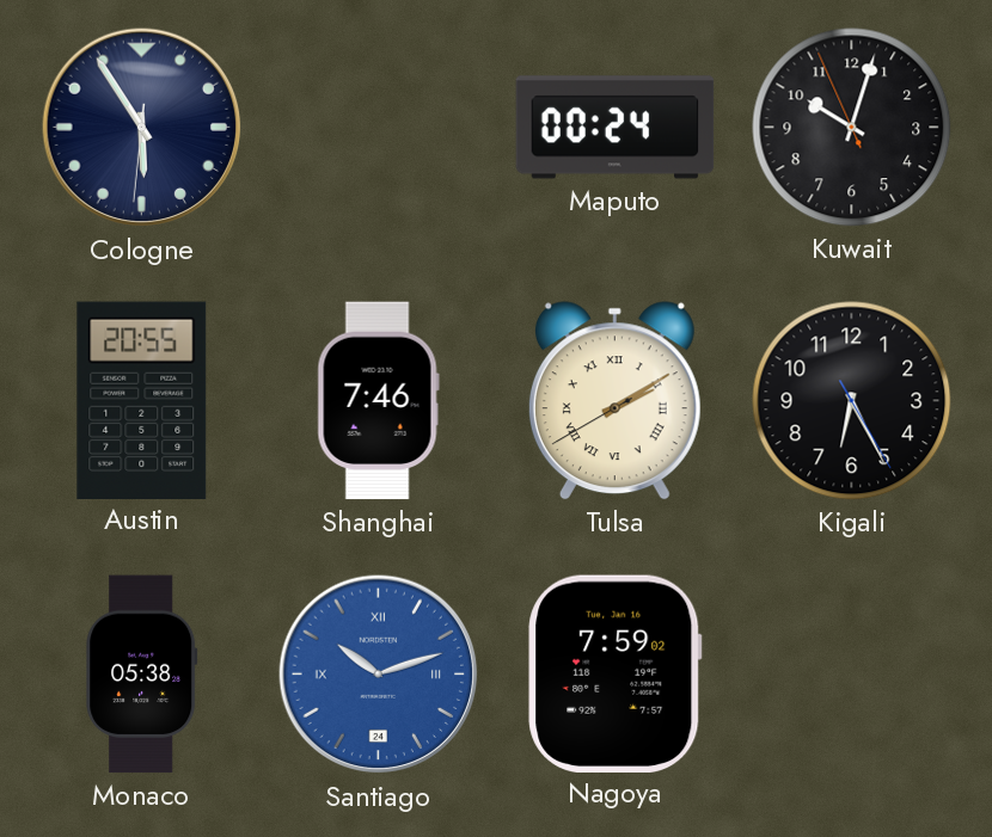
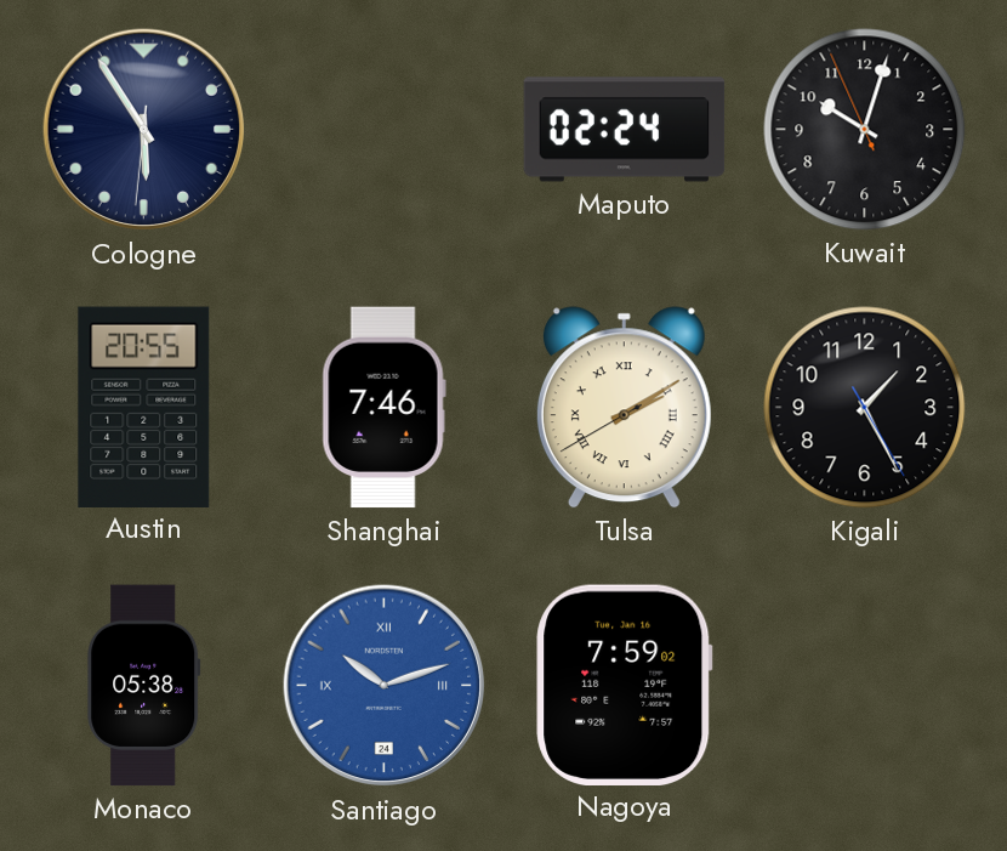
Maputo: 00:24 -> 02:24
Kigali: 6:25 -> 1:25
